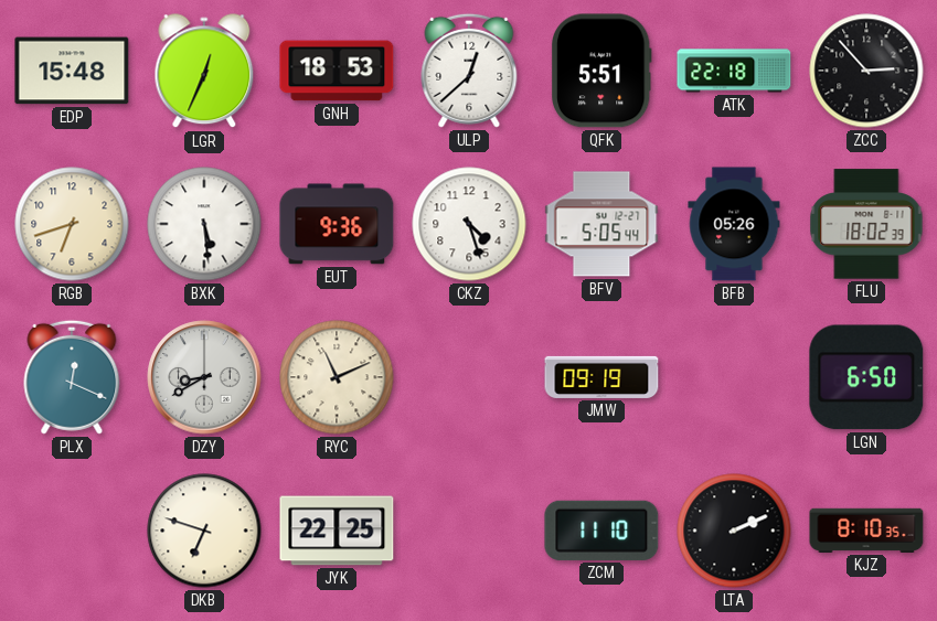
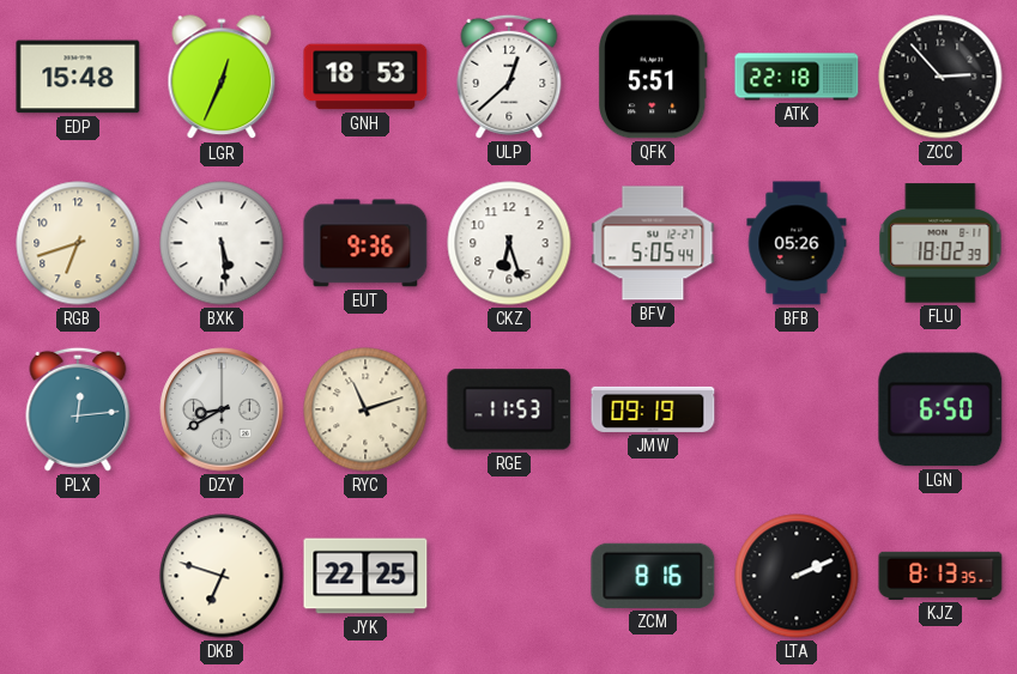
CKZ: 4:27 -> 6:27
PLX: 12:19 -> 12:14
RYC: 11:11 -> 11:12
RGE: none -> 11:53
ZCM: 11:10 -> 8:16
KJZ: 8:10 -> 8:13
